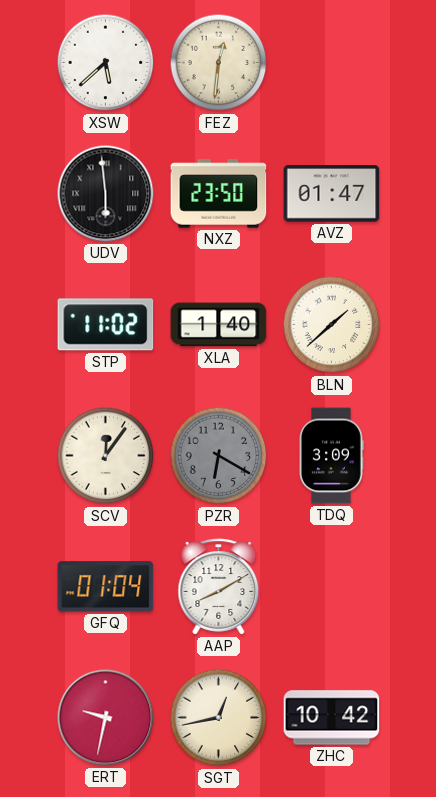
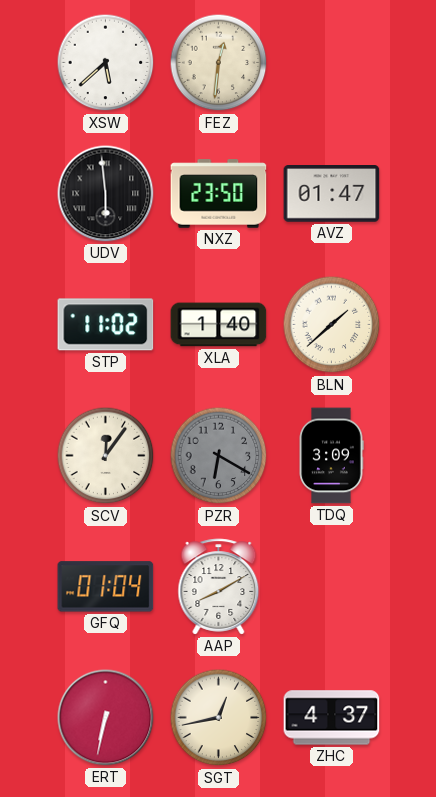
ERT: 9:32 -> 6:32
ZHC: 10:42 -> 4:37
